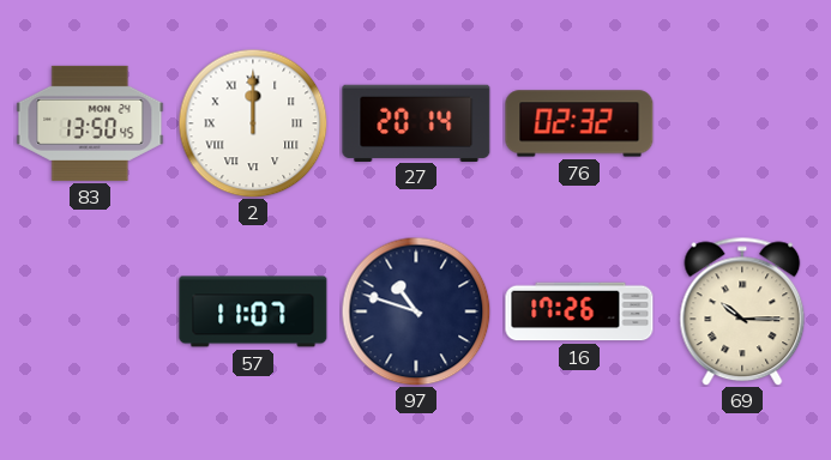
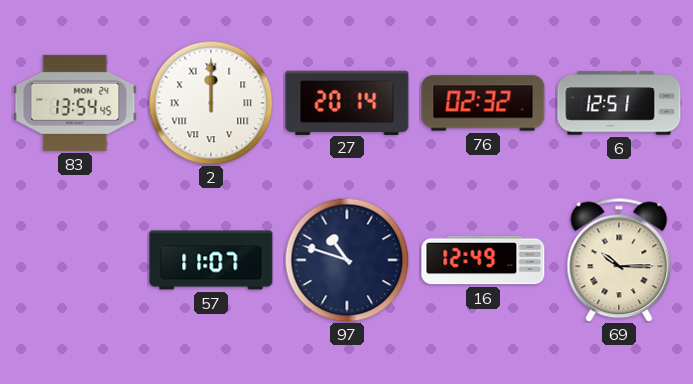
83: 13:50 -> 13:54
6: none -> 12:51
16: 17:26 -> 12:49
